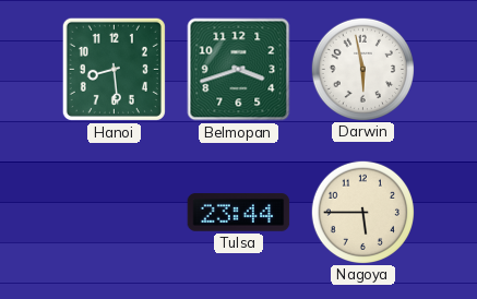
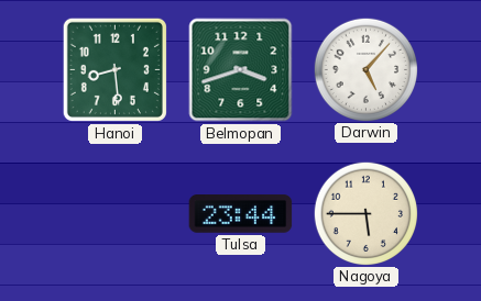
Darwin: 5:58 -> 5:07
